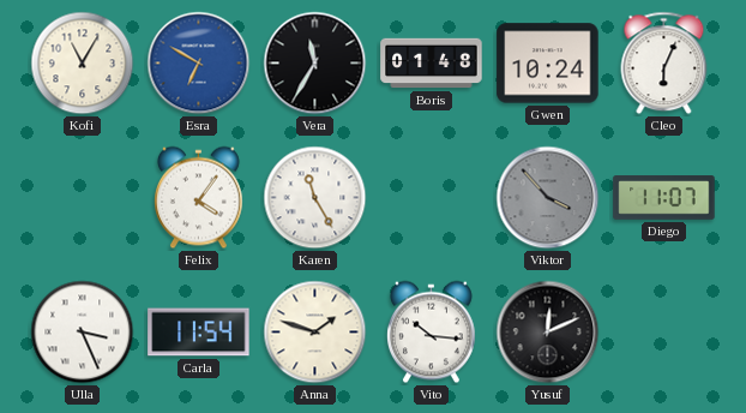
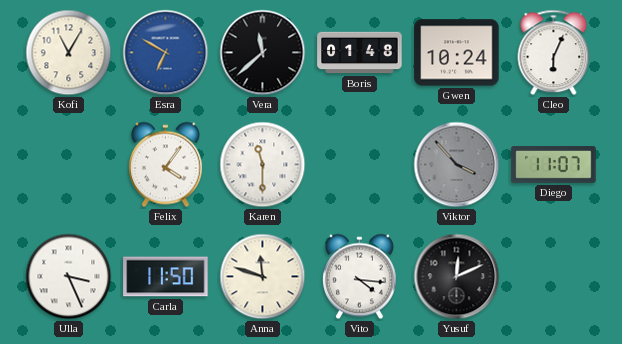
Vera: 11:35 -> 11:38
Karen: 11:25 -> 11:30
Carla: 11:54 -> 11:50
Anna: 1:48 -> 11:48
Vito: 10:16 -> 4:16
